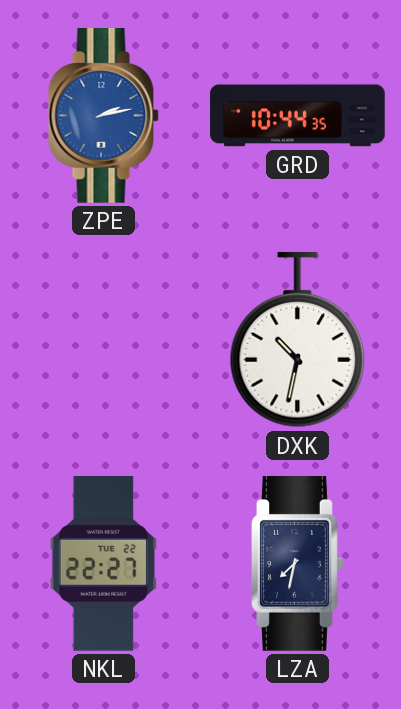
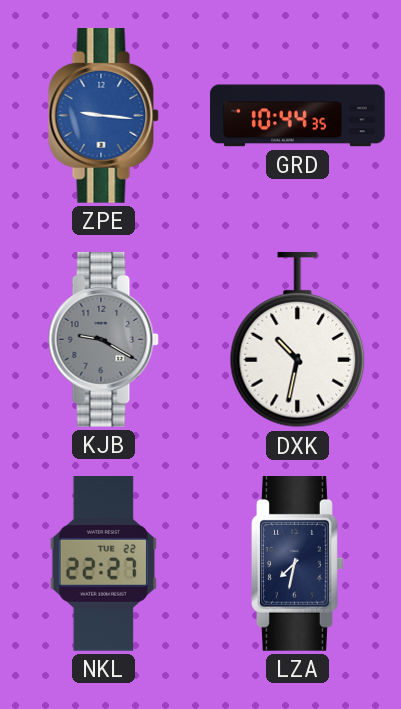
ZPE: 2:13 -> 9:16
KJB: none -> 9:20
